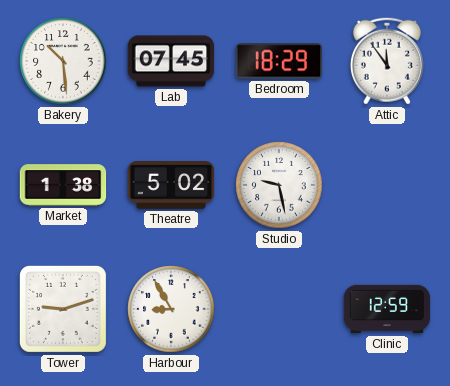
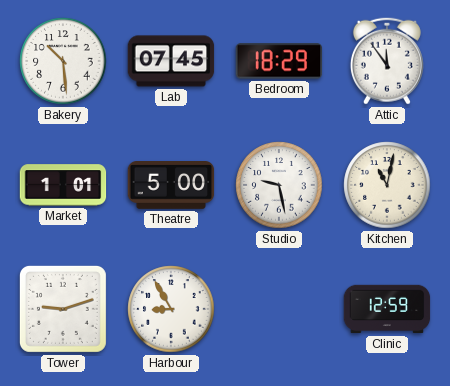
Market: 1:38 -> 1:01
Theatre: 5:02 -> 5:00
Kitchen: none -> 11:02
